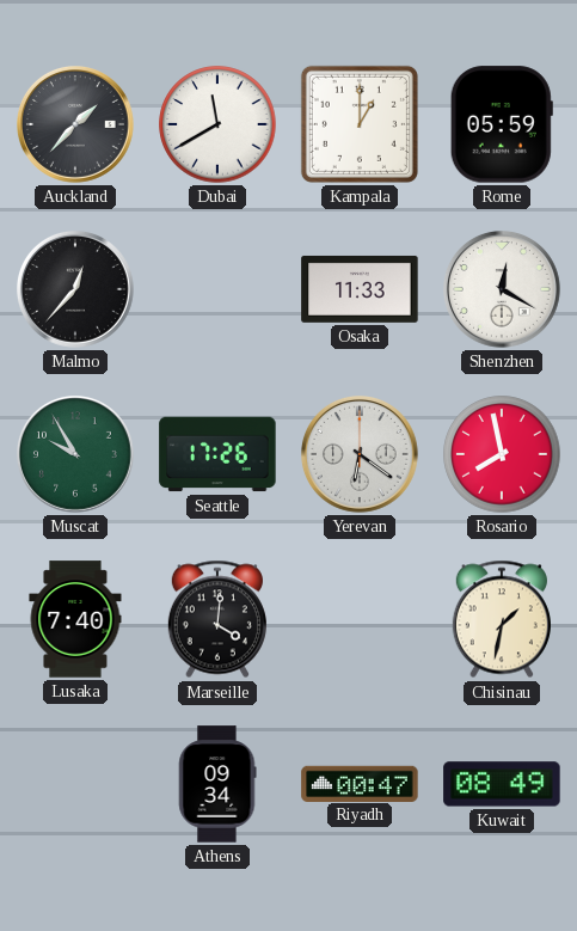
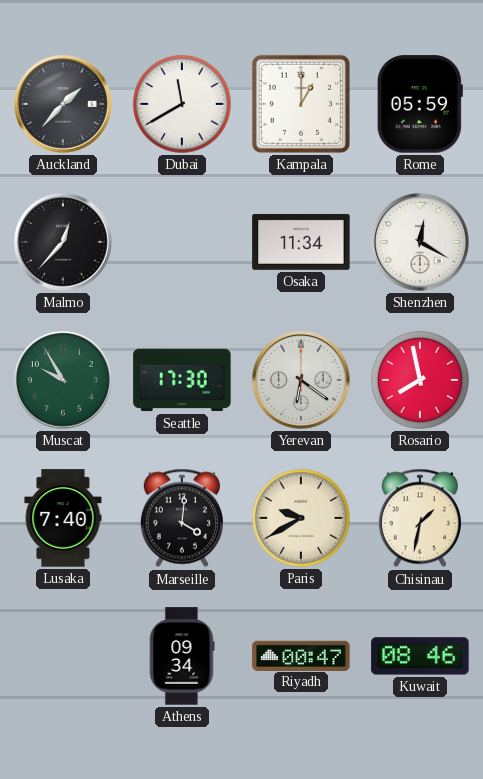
Osaka: 11:33 -> 11:34
Seattle: 17:26 -> 17:30
Paris: none -> 9:40
Kuwait: 08:49 -> 08:46
